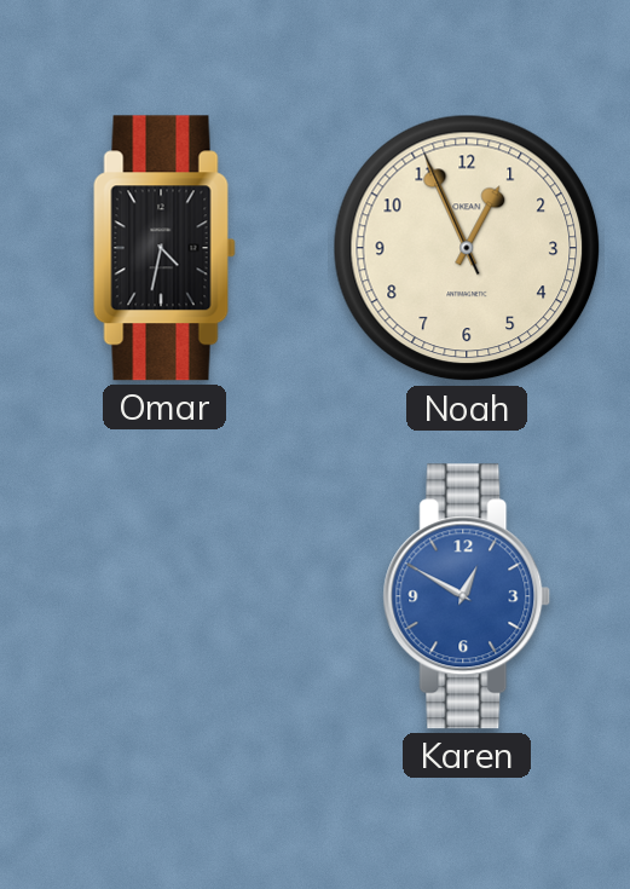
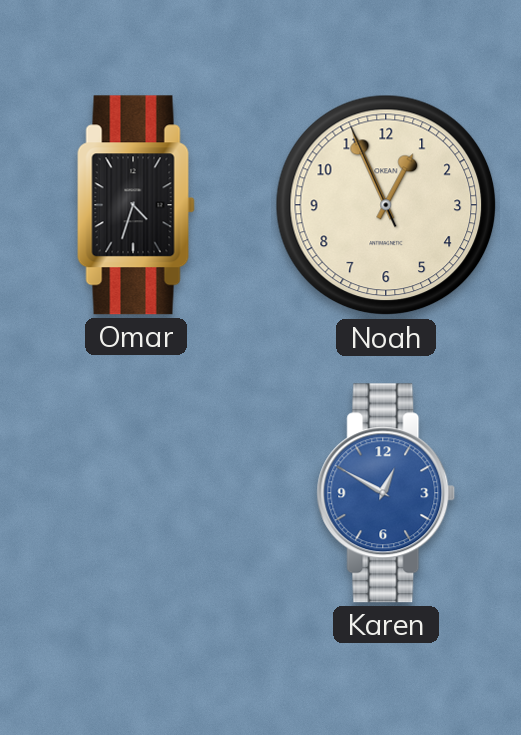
Omar: 4:32 -> 4:33
